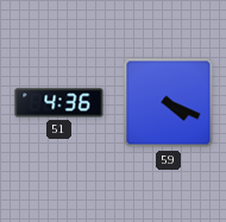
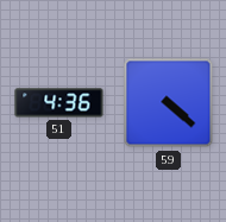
59: 4:19 -> 4:22
